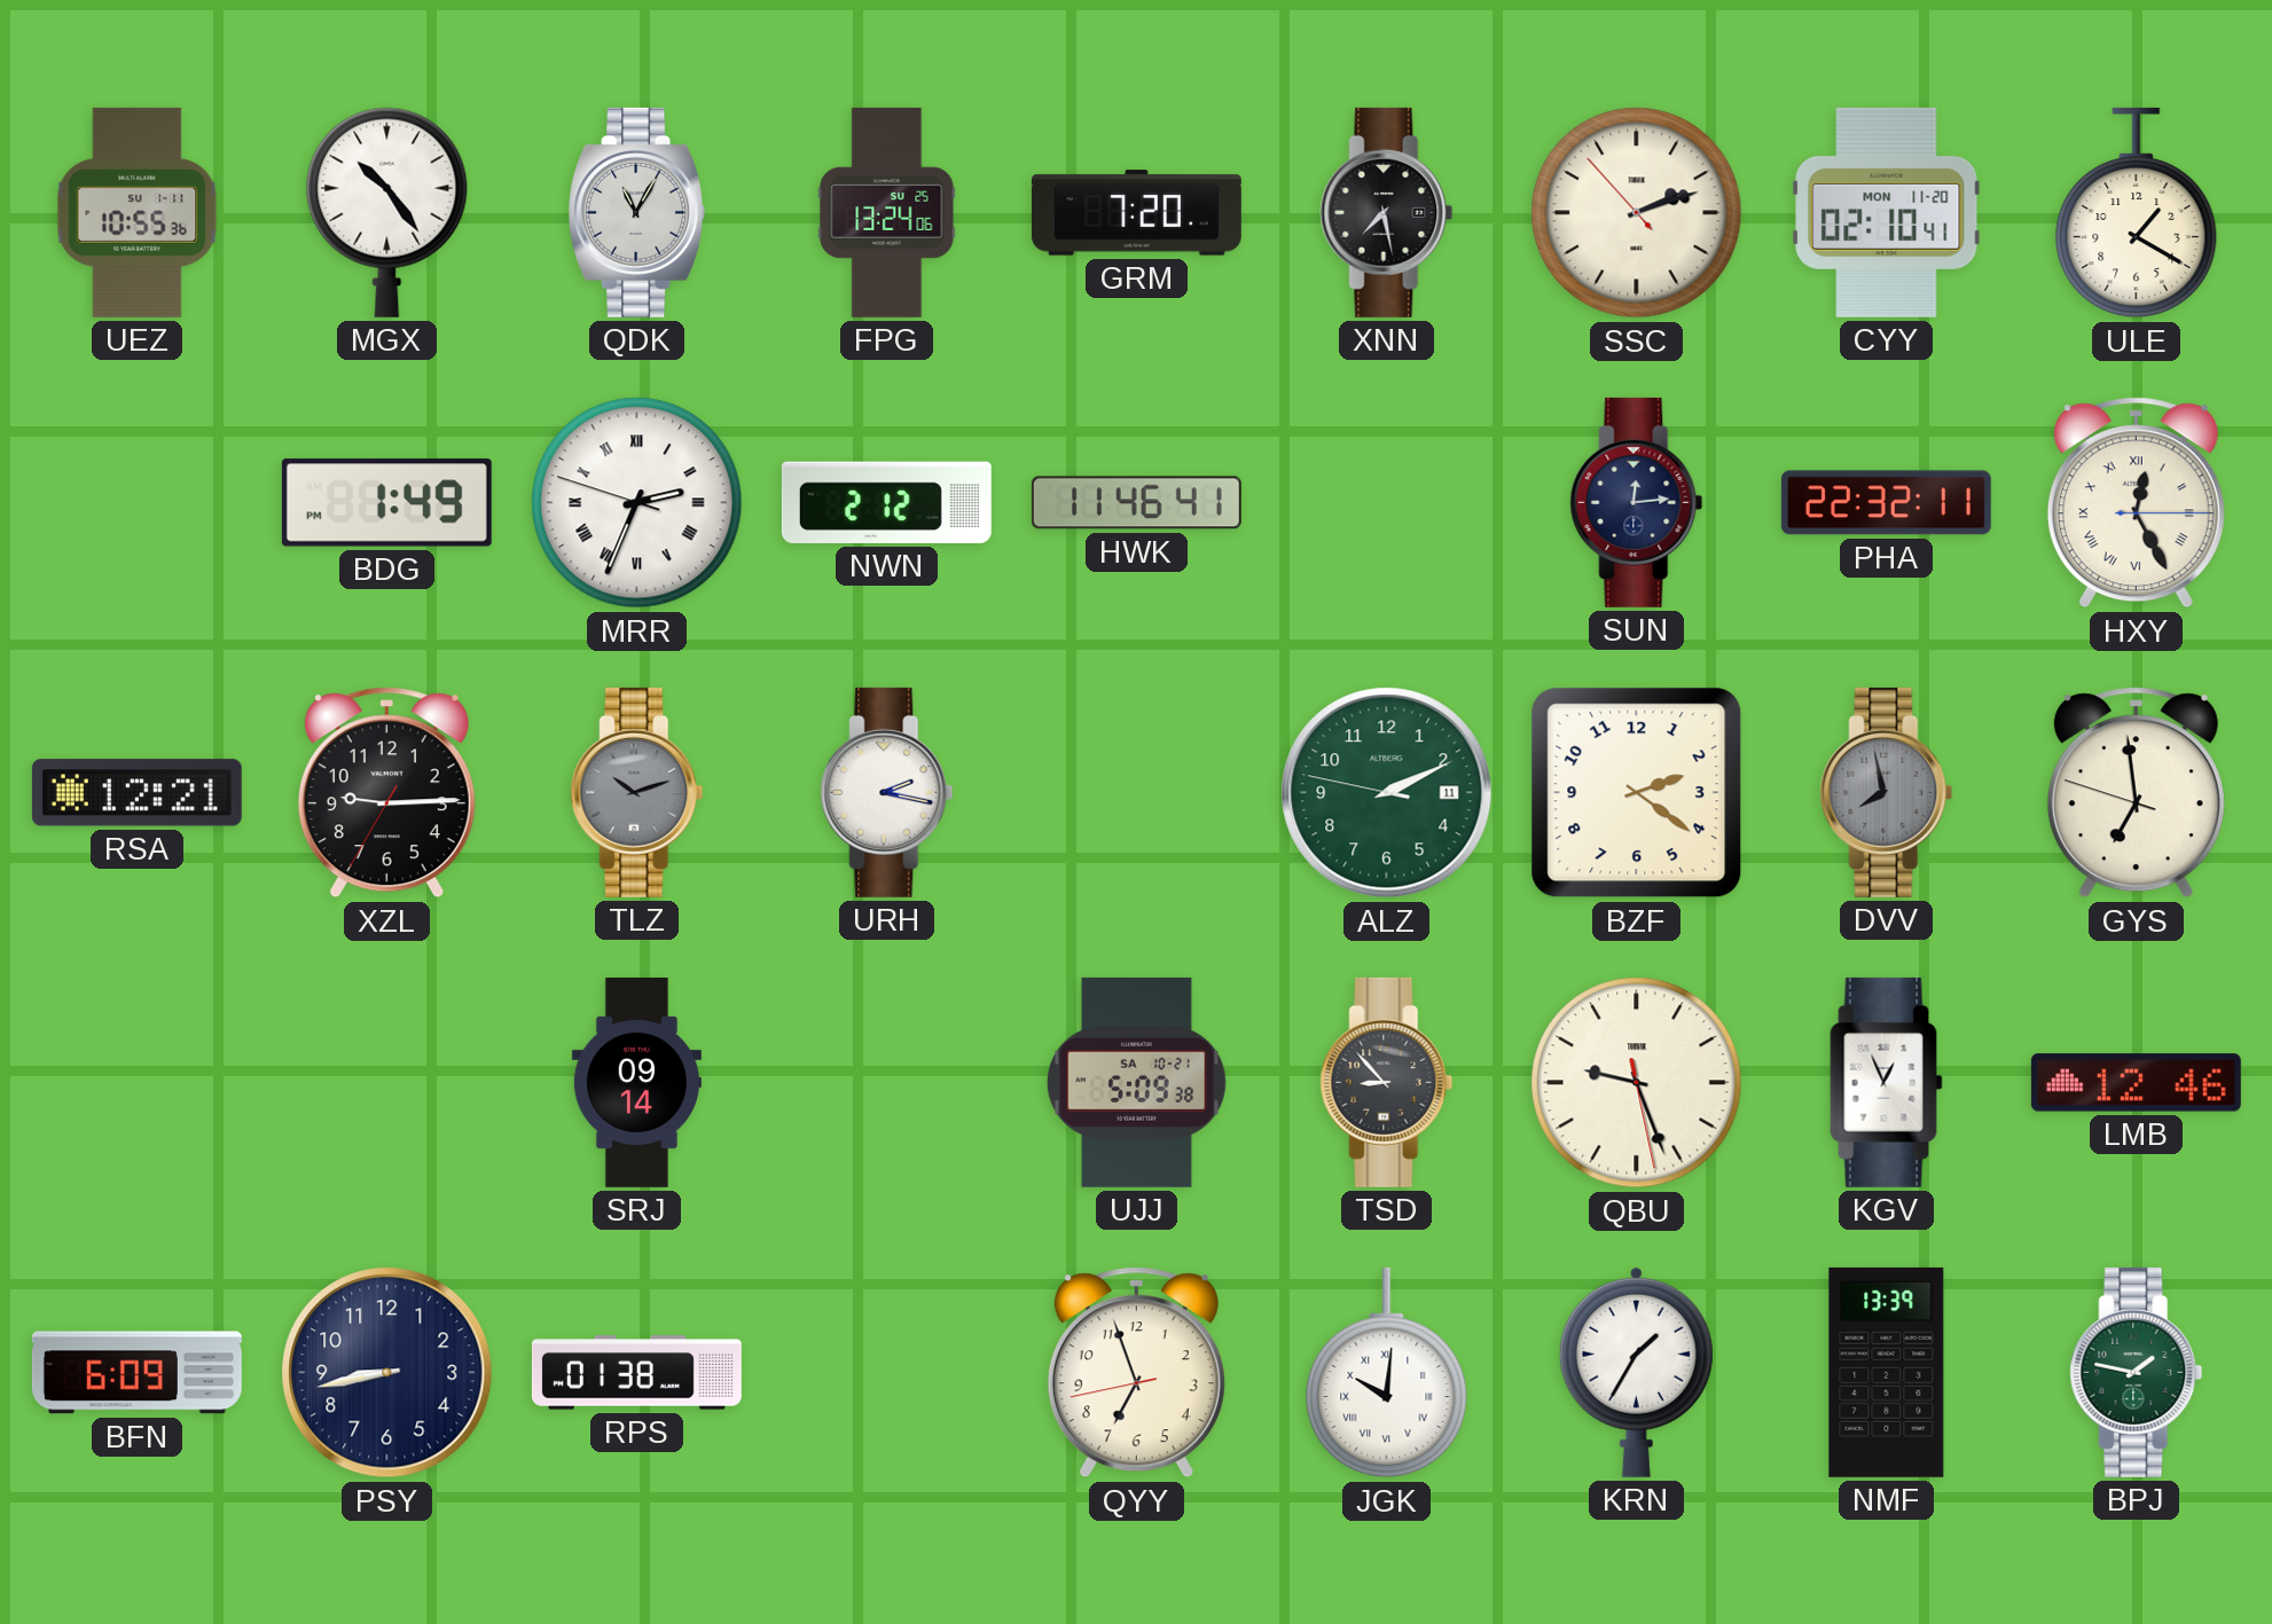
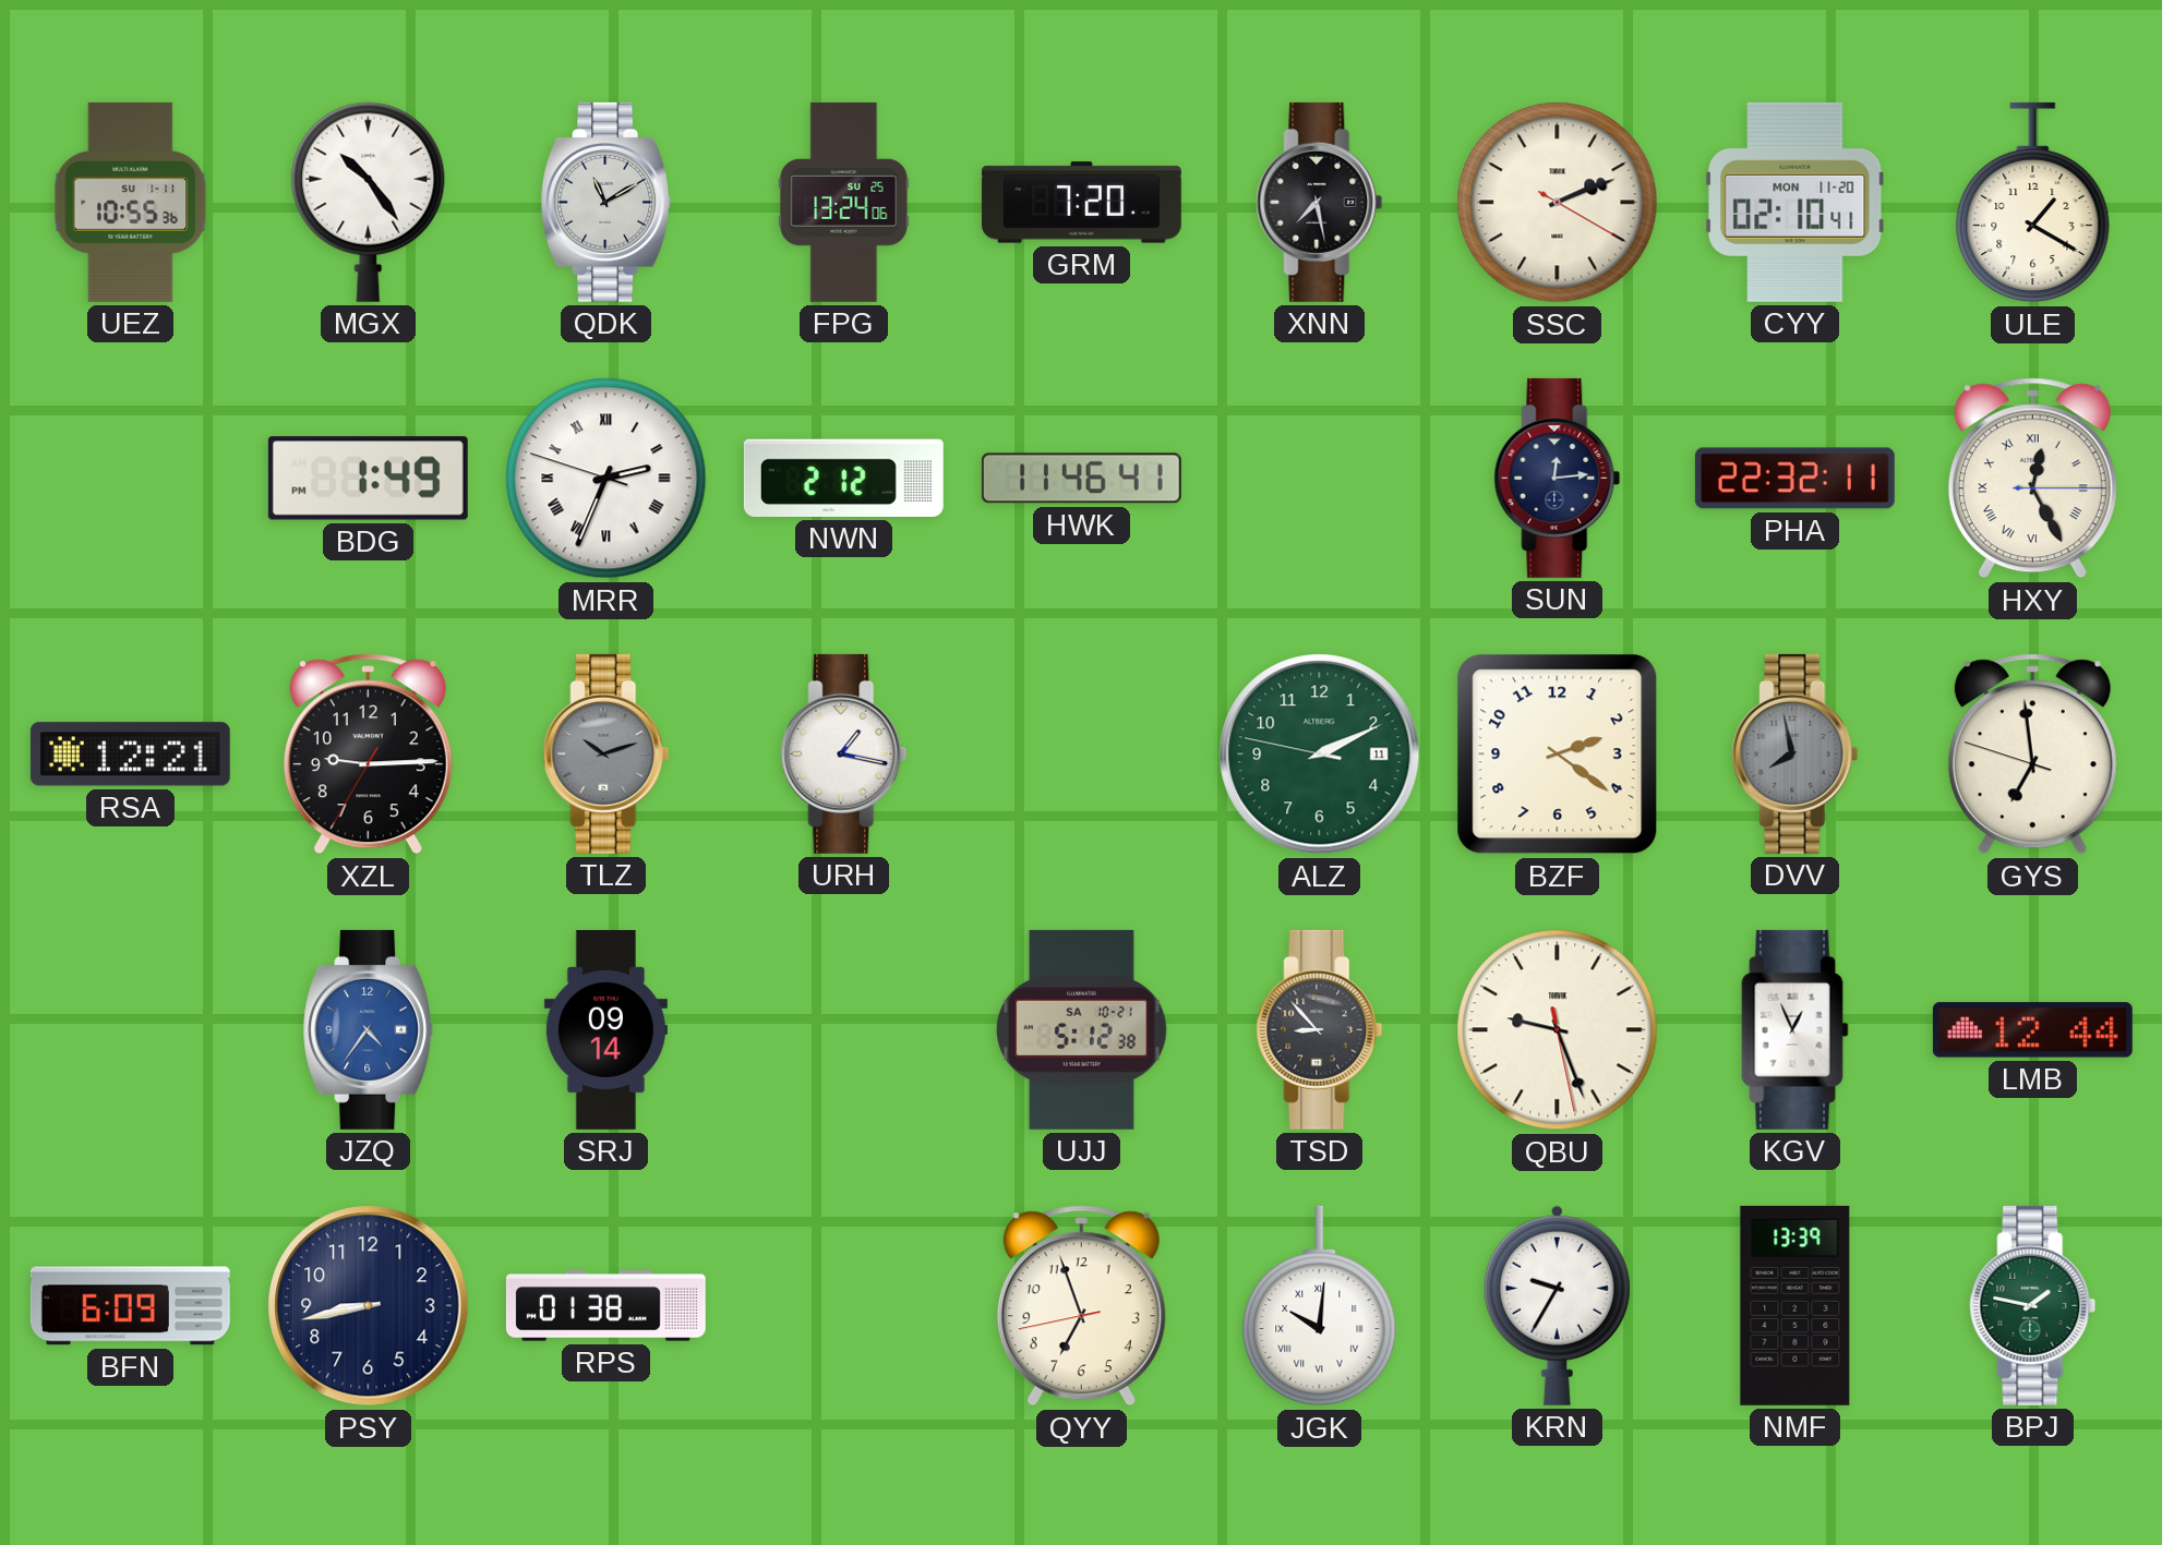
QDK: 11:05 -> 11:10
SSC: 2:11:53 -> 2:11:20
URH: 2:17 -> 1:17
JZQ: none -> 4:36
UJJ: 5:09 -> 5:12
LMB: 12:46 -> 12:44
KRN: 1:35 -> 9:35
